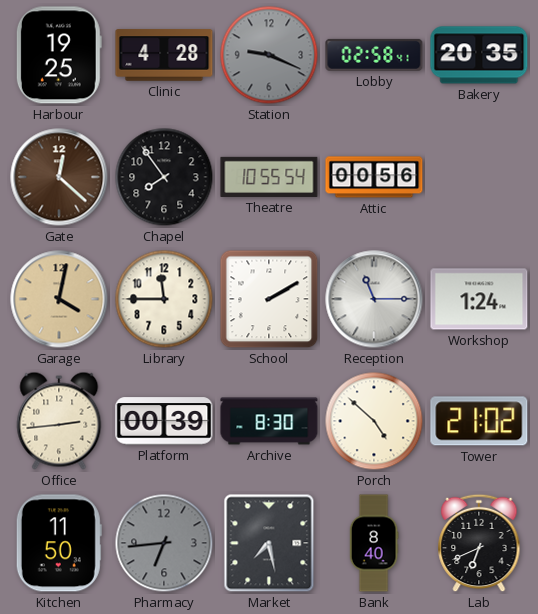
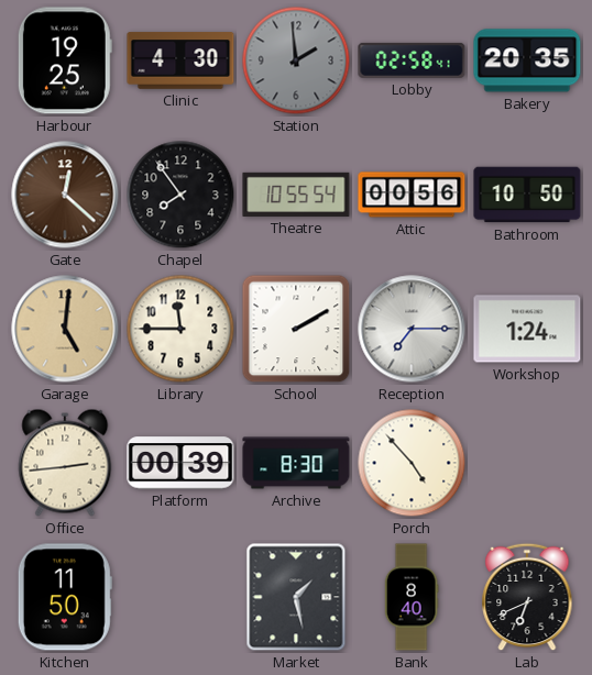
Clinic: 4:28 -> 4:30
Station: 9:19 -> 1:59
Bathroom: none -> 10:50
Garage: 4:02 -> 5:01
Reception: 11:15 -> 7:15
Porch: 4:52 -> 4:53
Tower: 21:02 -> none
Pharmacy: 6:44 -> none
Market: 7:28 -> 1:28
